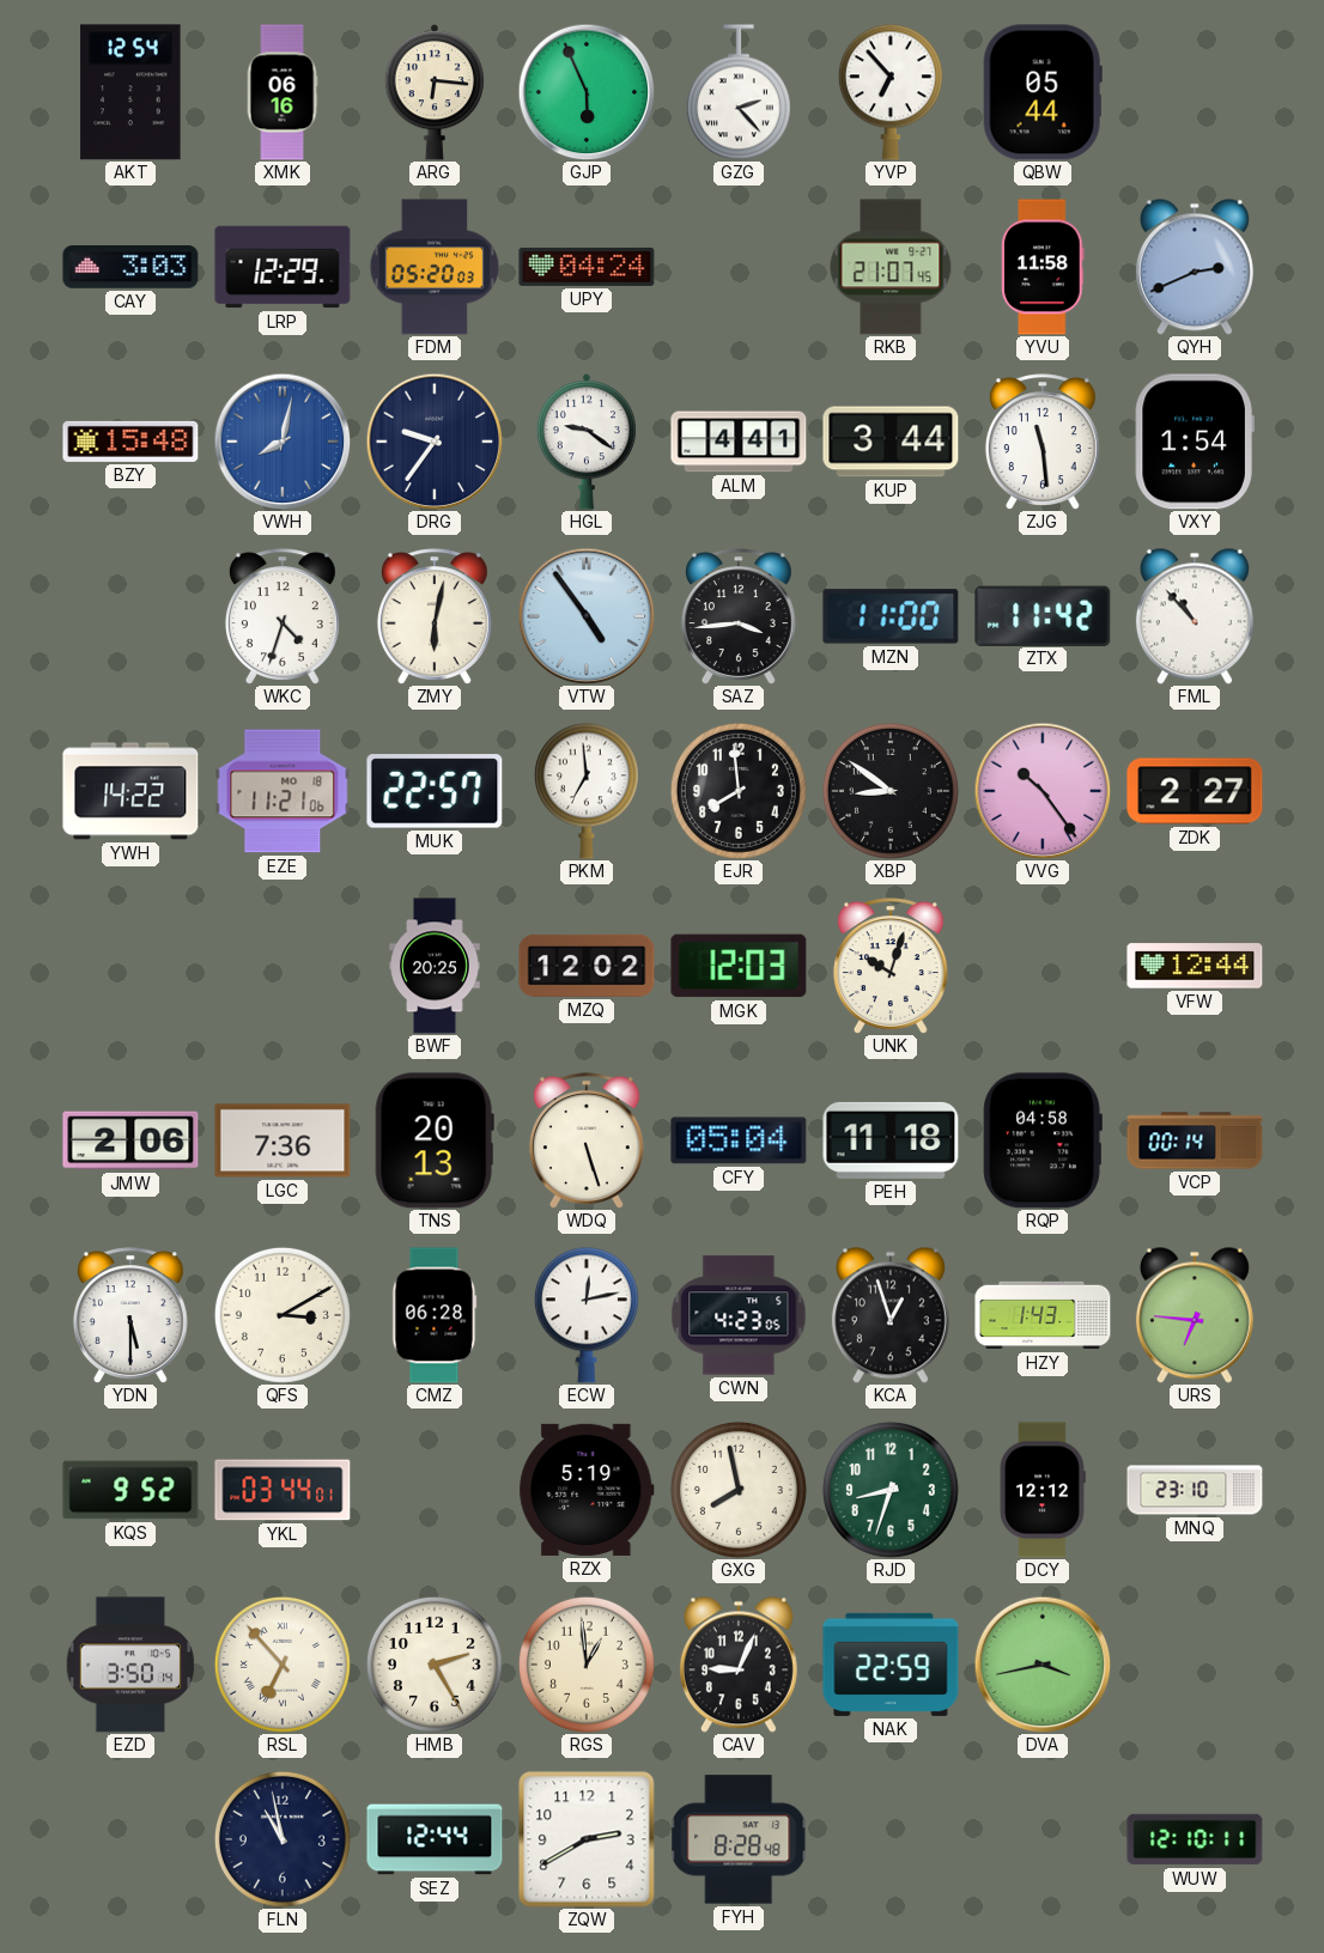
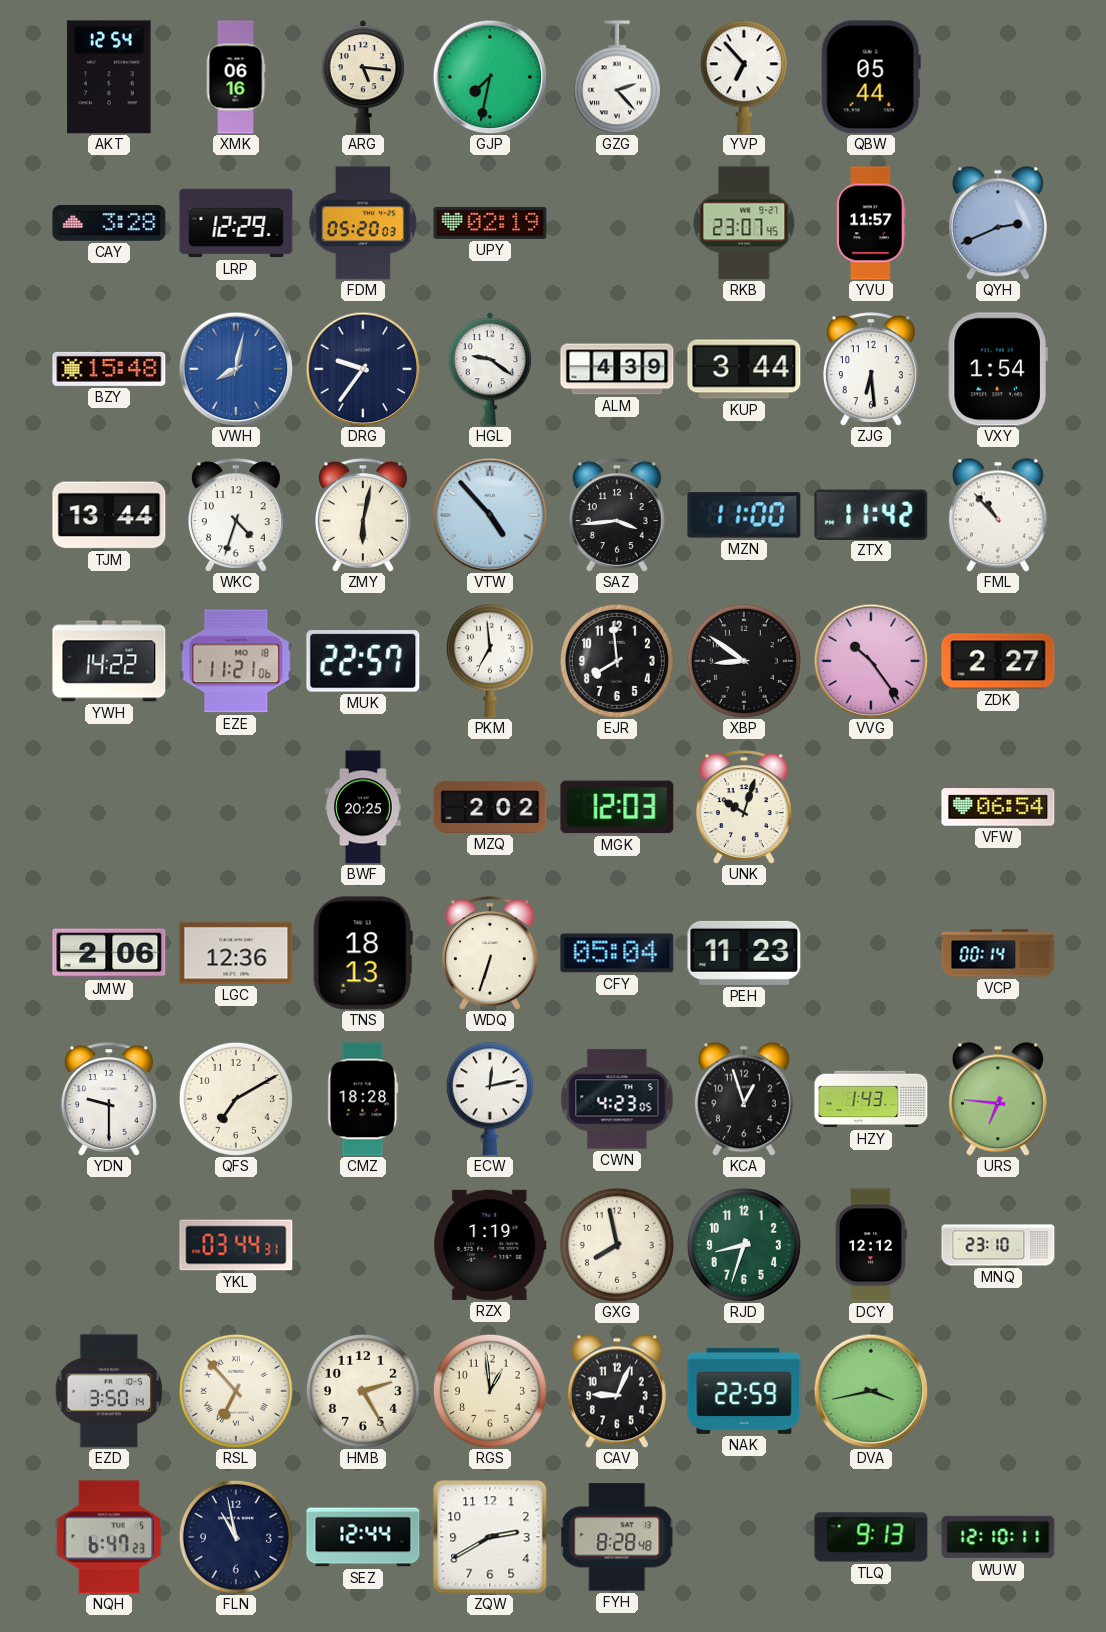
ARG: 6:16 -> 5:16
GJP: 5:56 -> 7:32
CAY: 3:03 -> 3:28
UPY: 04:24 -> 02:19
RKB: 21:07 -> 23:07
YVU: 11:58 -> 11:57
ALM: 4:41 -> 4:39
ZJG: 11:29 -> 6:29
TJM: none -> 13:44
VTW: 4:54 -> 4:53
MZQ: 12:02 -> 2:02
VFW: 12:44 -> 06:54
LGC: 7:36 -> 12:36
TNS: 20:13 -> 18:13
WDQ: 5:27 -> 6:33
PEH: 11:18 -> 11:23
RQP: 04:58 -> none
YDN: 5:30 -> 9:30
QFS: 3:10 -> 7:10
CMZ: 06:28 -> 18:28
KQS: 9:52 -> none
YKL: 03:44:01 -> 03:44:31
RZX: 5:19 -> 1:19
NQH: none -> 6:47
TLQ: none -> 9:13
